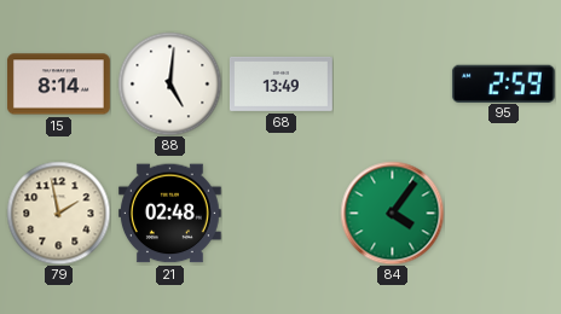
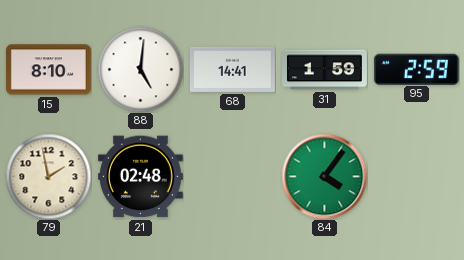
15: 8:14 -> 8:10
68: 13:49 -> 14:41
31: none -> 1:59
